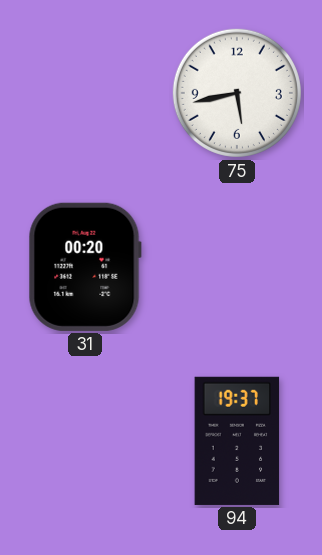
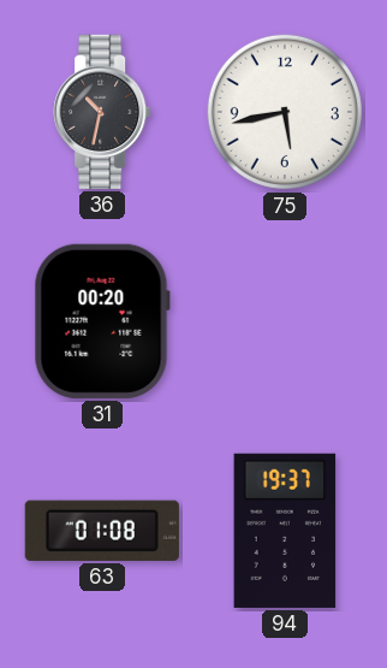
36: none -> 10:32
63: none -> 01:08
